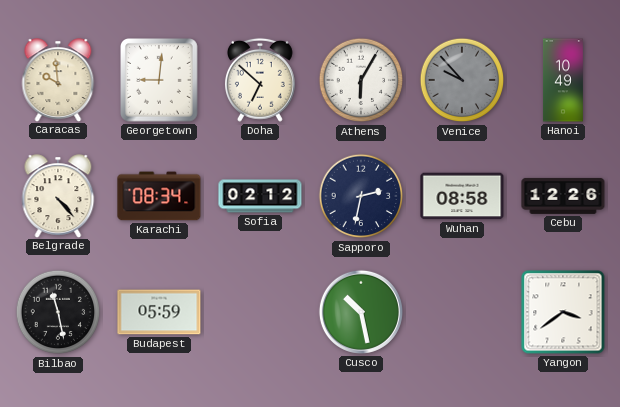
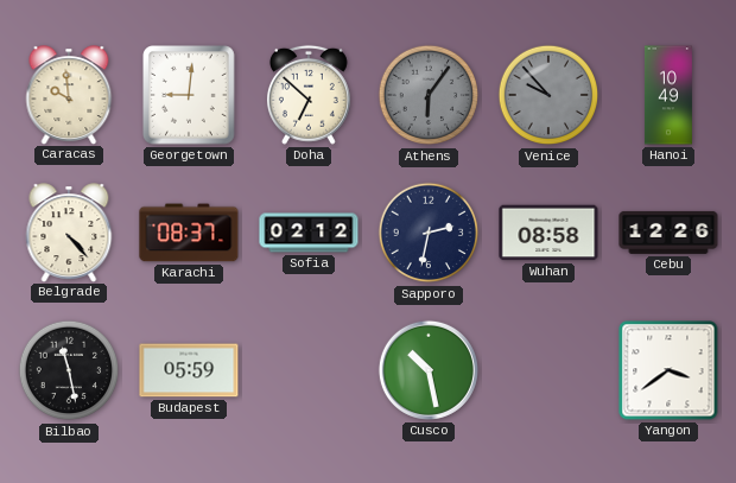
Athens: 6:05 -> 6:06
Athens dial: white -> grey
Karachi: 08:34 -> 08:37
